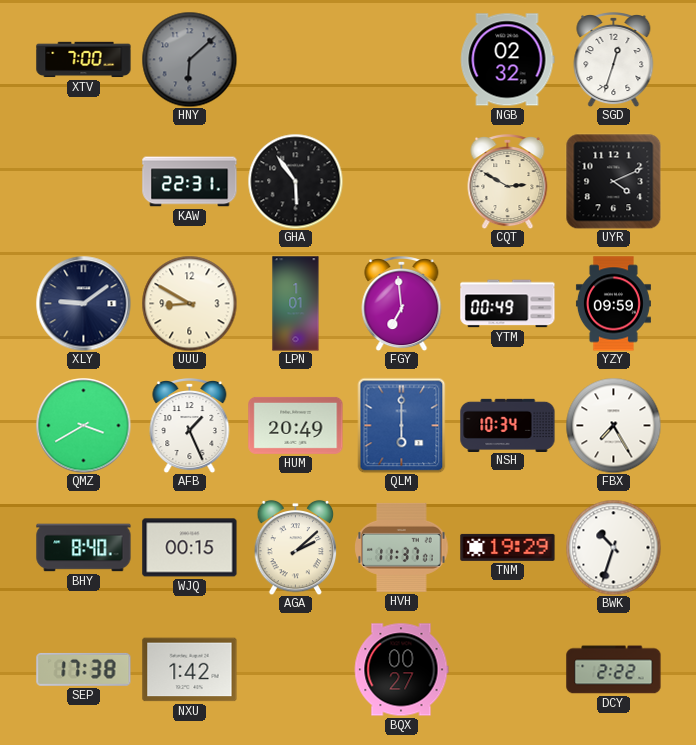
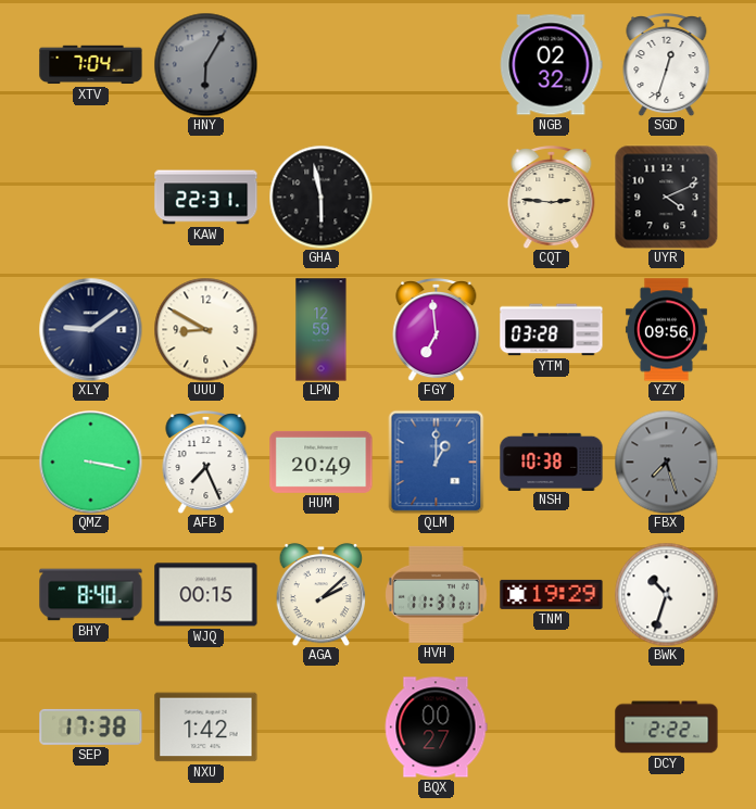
XTV: 7:00 -> 7:04
HNY: 6:08 -> 6:05
GHA: 5:54 -> 5:58
CQT: 2:50 -> 2:46
LPN: 1:01 -> 12:59
YTM: 00:49 -> 03:28
YZY: 09:59 -> 09:56
QMZ: 3:40 -> 3:17
AFB: 1:26 -> 7:26
QLM: 6:00 -> 1:00
NSH: 10:34 -> 10:38
FBX: 7:25 -> 7:27
FBX dial: white -> grey
